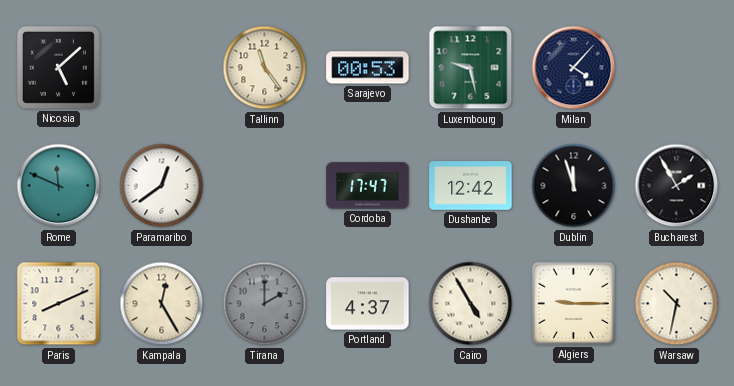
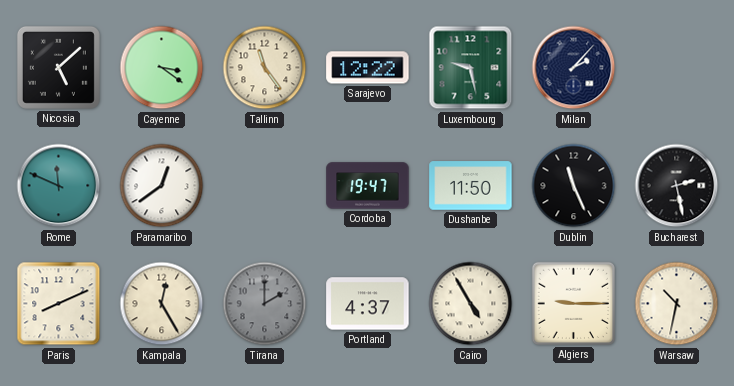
Cayenne: none -> 3:21
Sarajevo: 00:53 -> 12:22
Milan: 4:07 -> 2:07
Cordoba: 17:47 -> 19:47
Dushanbe: 12:42 -> 11:50
Dublin: 11:57 -> 11:26
Bucharest: 1:55 -> 2:28
